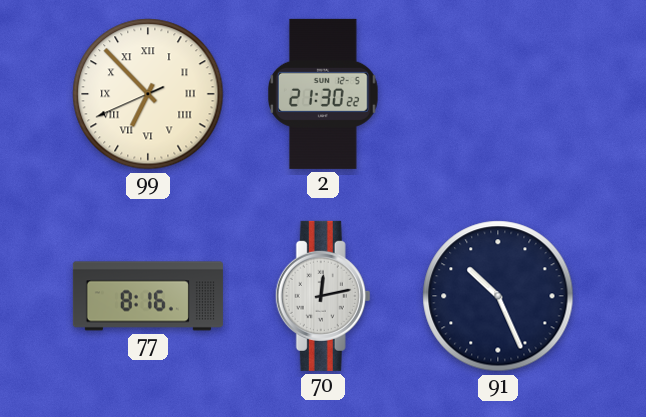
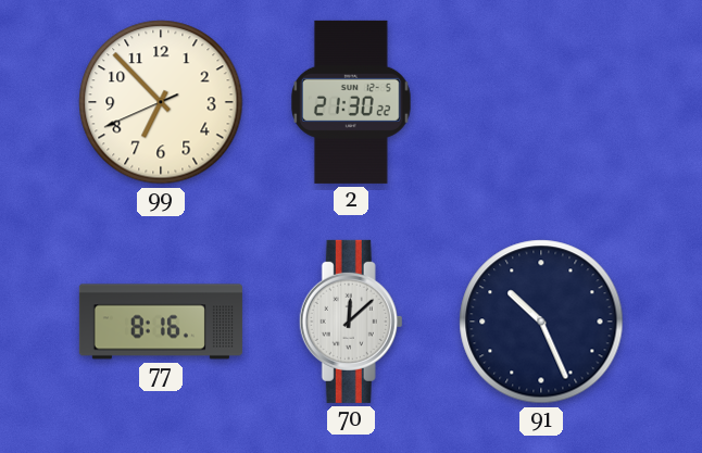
99 numerals: Roman -> Arabic
70: 12:13 -> 12:08
